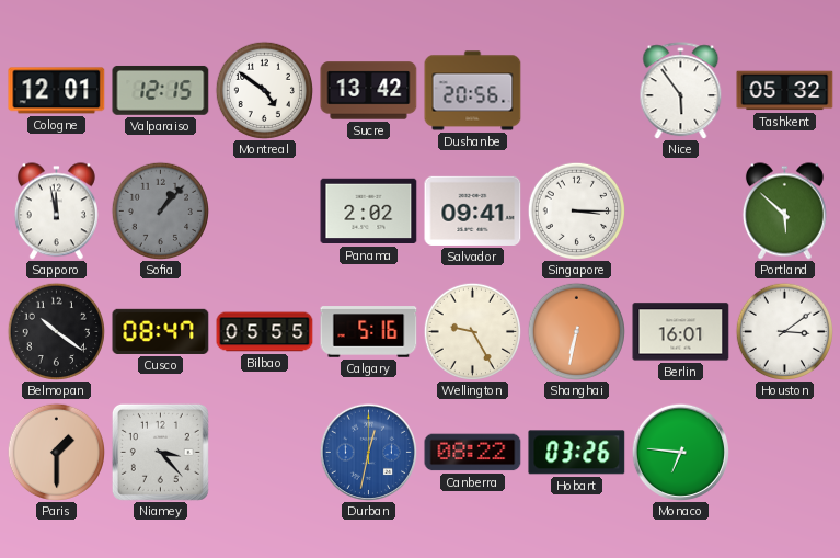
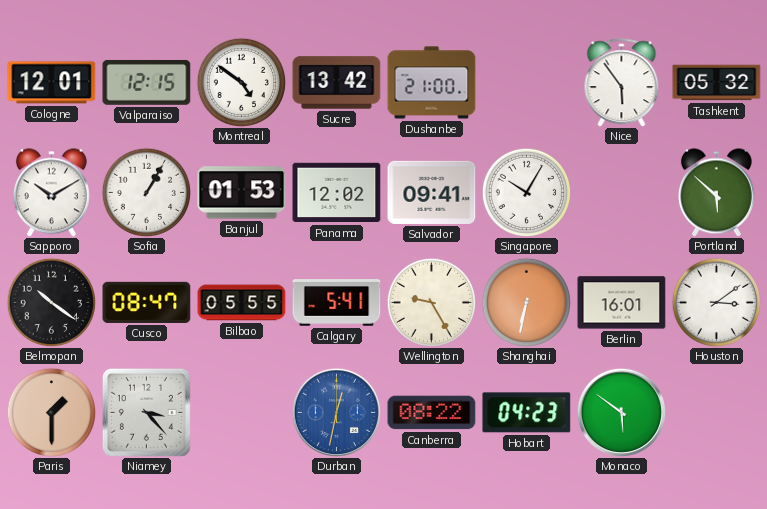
Dushanbe: 20:56 -> 21:00
Sapporo: 11:58 -> 10:10
Sofia: 1:07 -> 1:05
Sofia dial: grey -> white
Banjul: none -> 01:53
Panama: 2:02 -> 12:02
Singapore: 3:15 -> 10:05
Calgary: 5:16 -> 5:41
Hobart: 03:26 -> 04:23
Monaco: 6:46 -> 5:51
